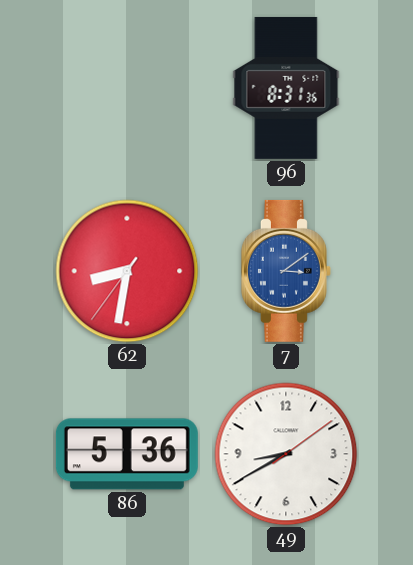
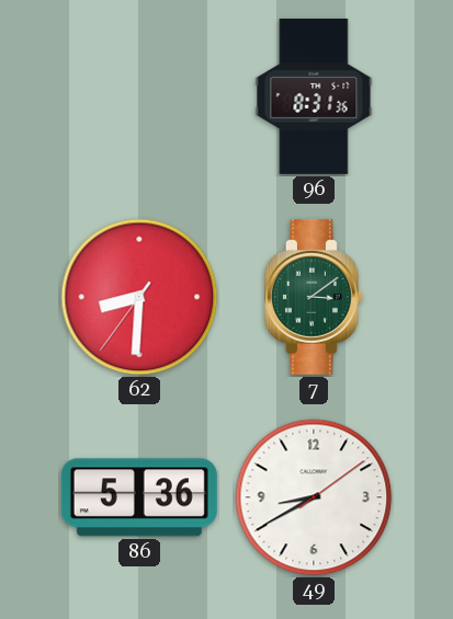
62: 8:31 -> 8:30
7 dial: blue -> green
